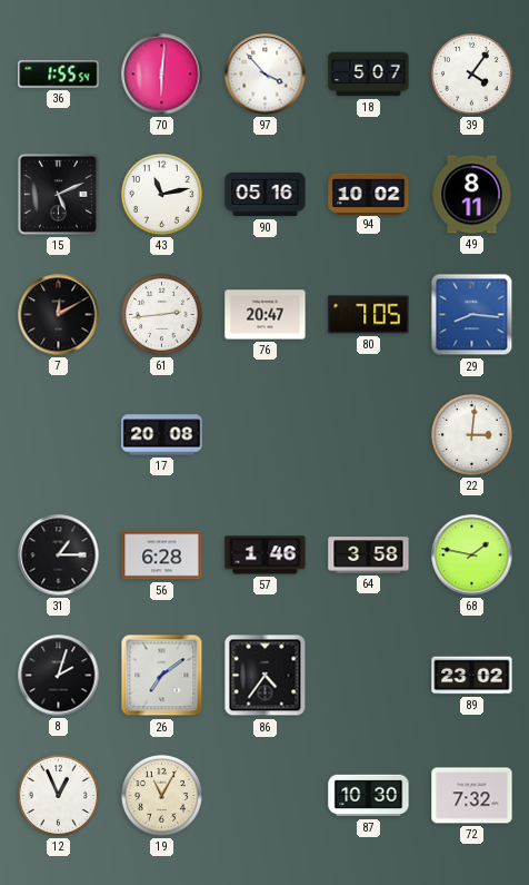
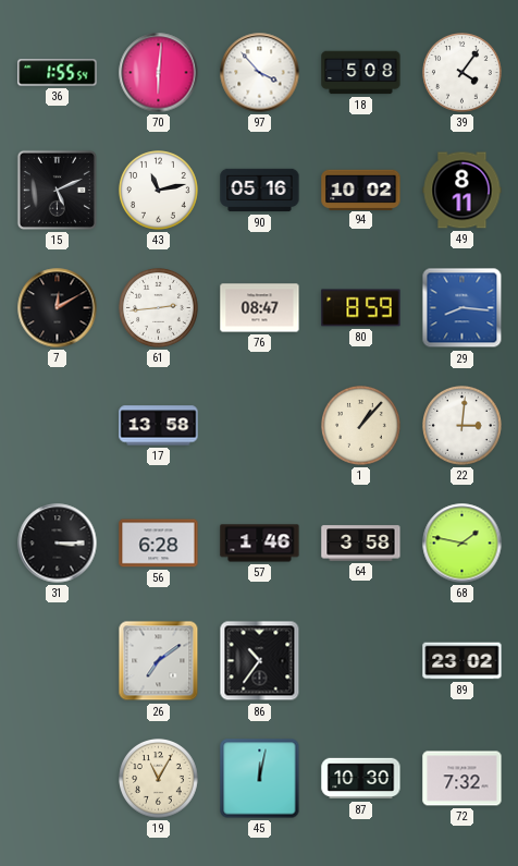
18: 5:07 -> 5:08
76: 20:47 -> 08:47
80: 7:05 -> 8:59
17: 20:08 -> 13:58
1: none -> 1:07
31: 1:15 -> 3:15
8: 2:03 -> none
86: 4:36 -> 10:36
12: 12:56 -> none
45: none -> 12:02
